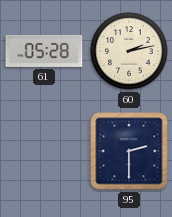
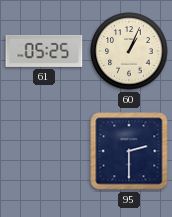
61: 05:28 -> 05:25
60: 2:13 -> 1:04
